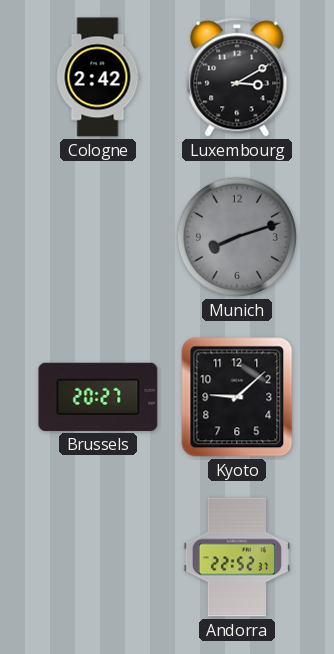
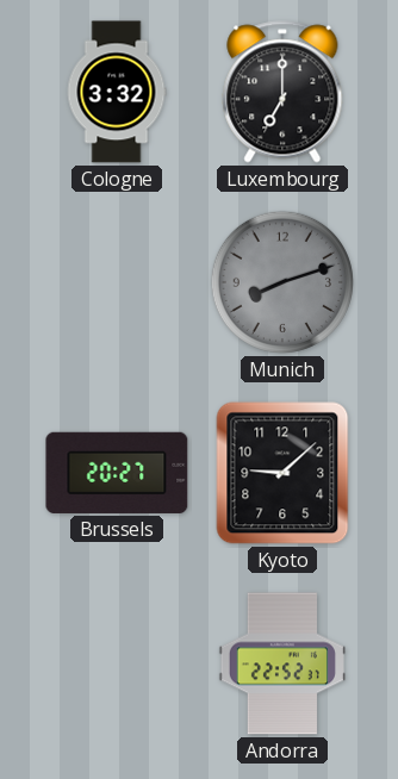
Cologne: 2:42 -> 3:32
Luxembourg: 3:10 -> 7:00
